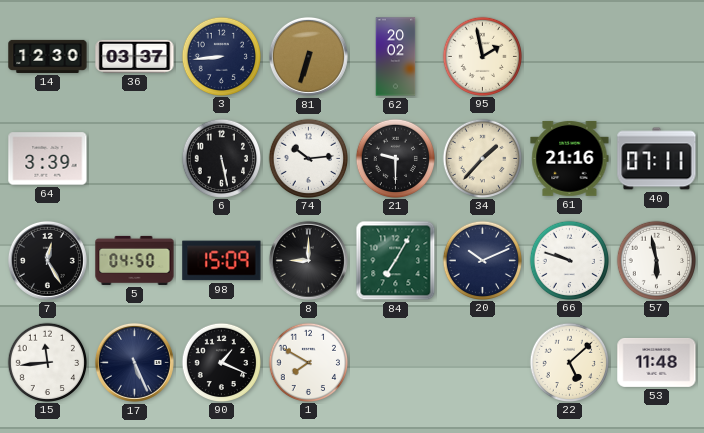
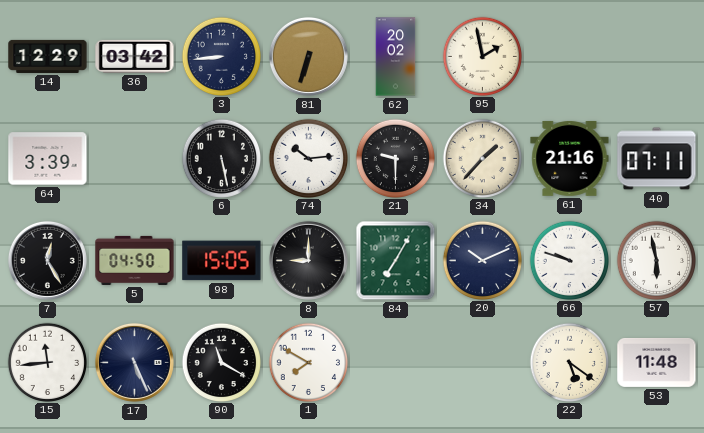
14: 12:30 -> 12:29
36: 03:37 -> 03:42
98: 15:09 -> 15:05
90: 1:19 -> 11:20
22: 5:08 -> 5:21
